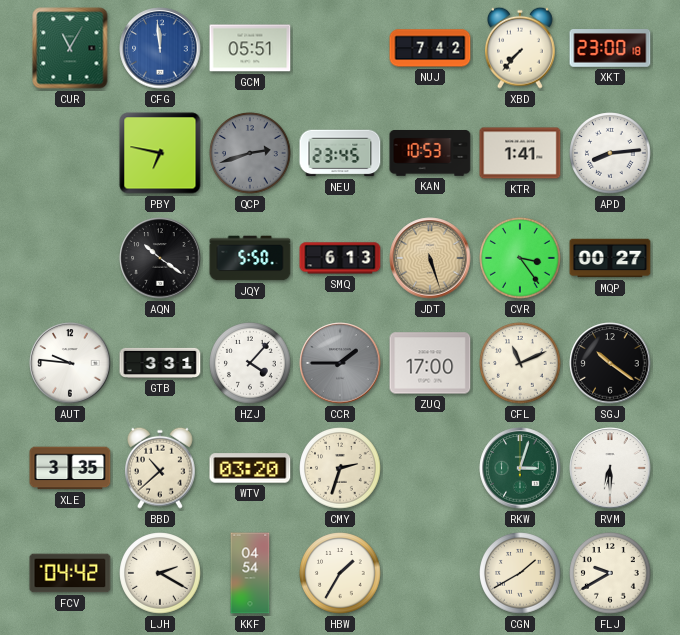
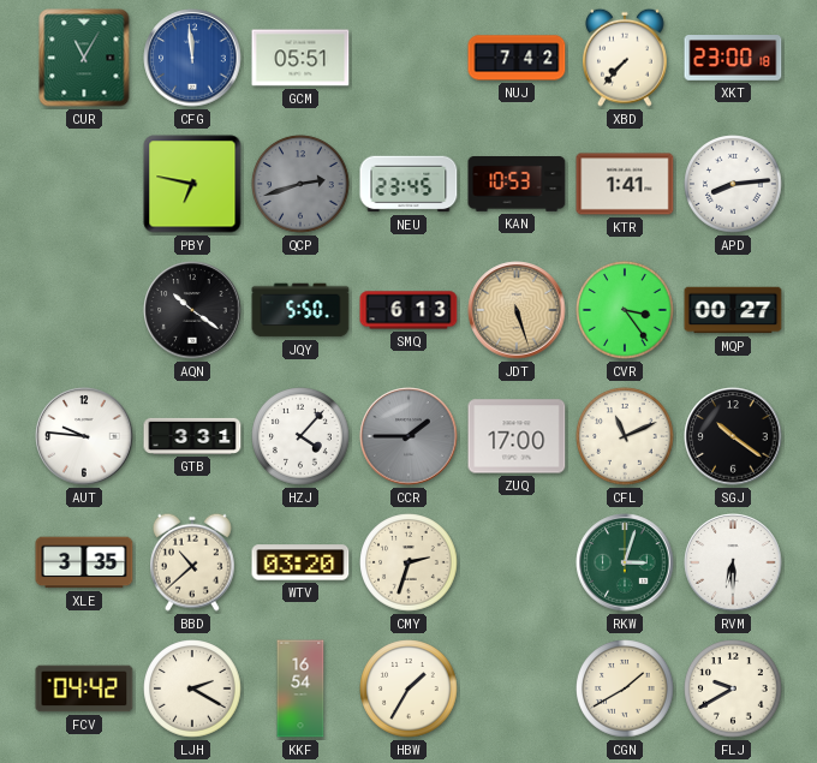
KKF: 04:54 -> 16:54
